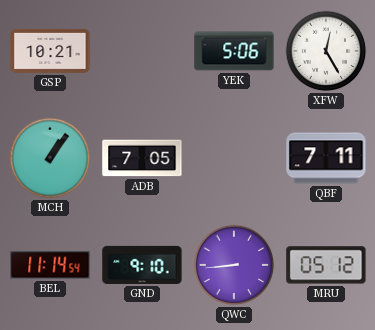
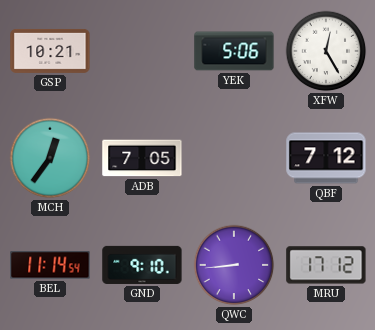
MCH: 1:06 -> 12:36
QBF: 7:11 -> 7:12
MRU: 05:12 -> 17:12
